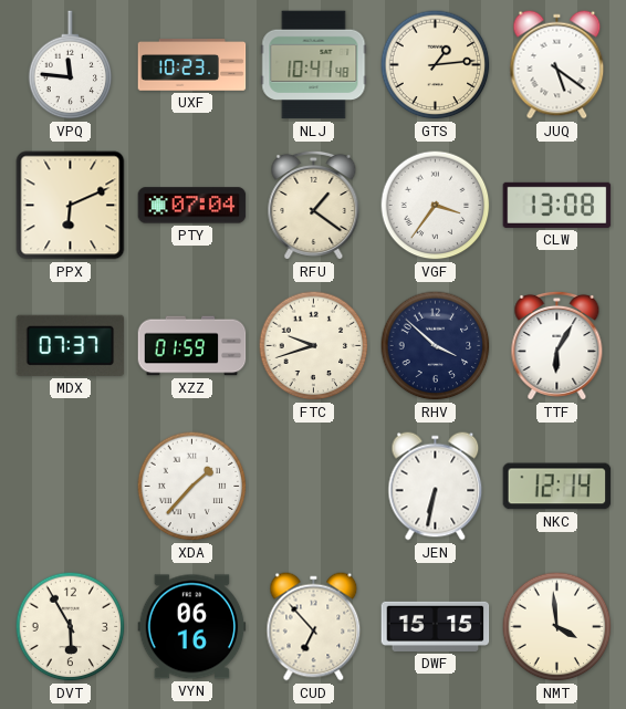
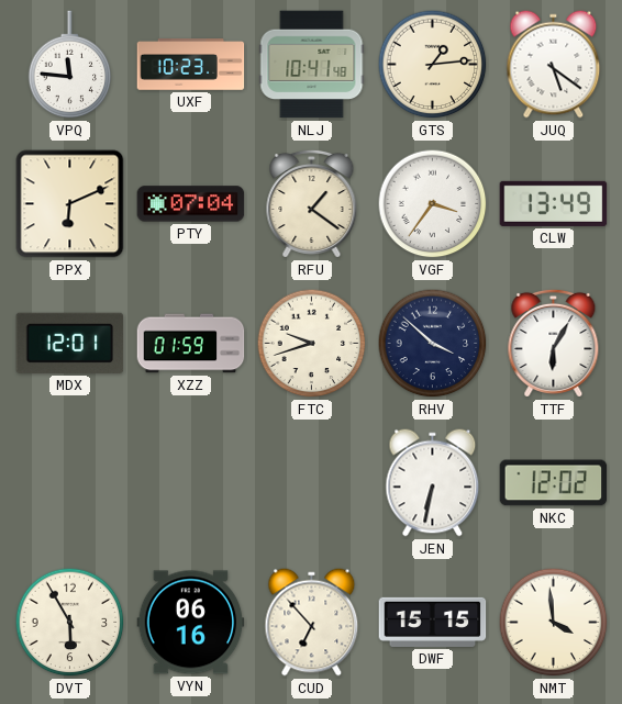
CLW: 13:08 -> 13:49
MDX: 07:37 -> 12:01
XDA: 1:37 -> none
NKC: 12:14 -> 12:02
